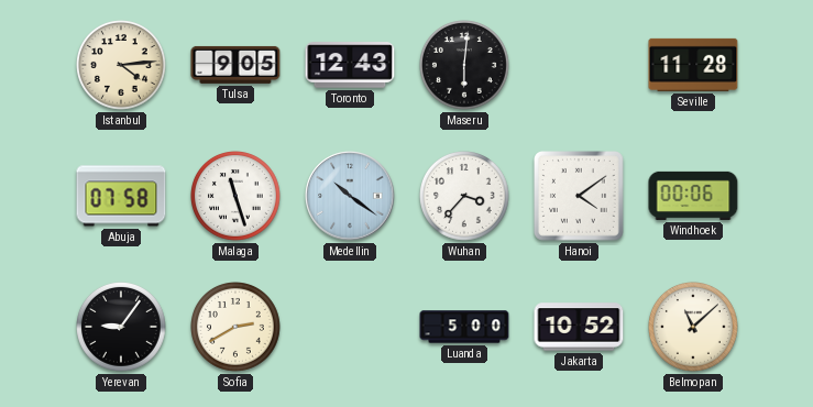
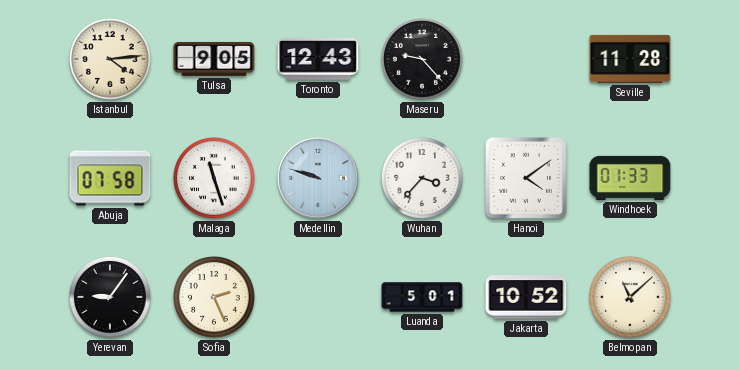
Maseru: 6:01 -> 9:23
Medellin: 10:21 -> 9:48
Windhoek: 00:06 -> 01:33
Sofia: 2:40 -> 2:26
Luanda: 5:00 -> 5:01
